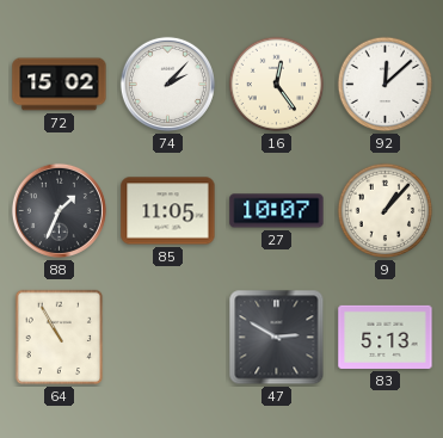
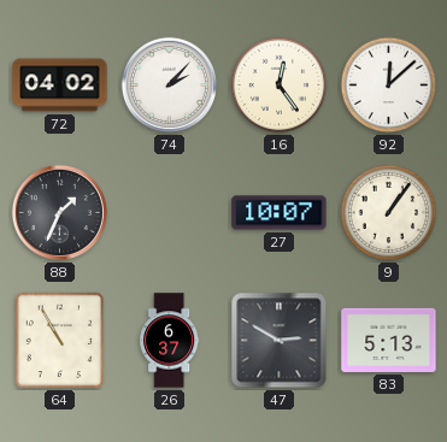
72: 15:02 -> 04:02
85: 11:05 -> none
9: 1:07 -> 1:06
26: none -> 6:37
